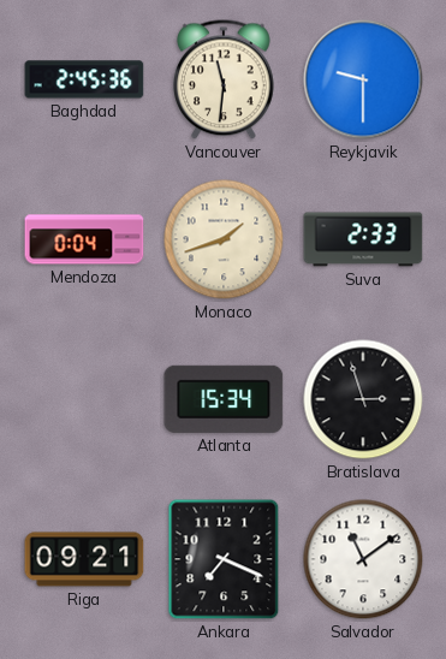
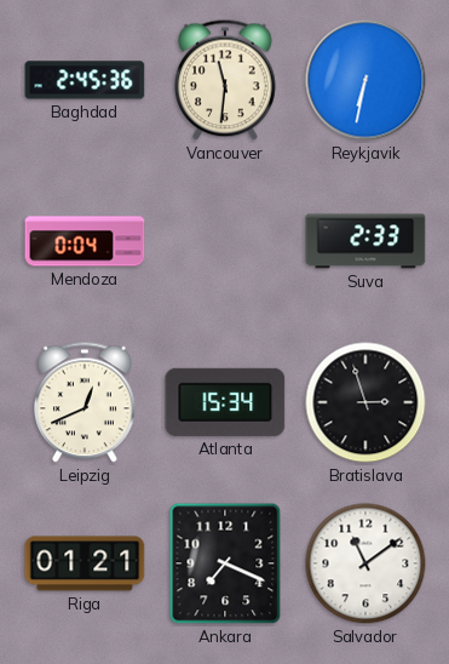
Reykjavik: 9:30 -> 6:32
Monaco: 1:42 -> none
Leipzig: none -> 12:41
Riga: 09:21 -> 01:21
